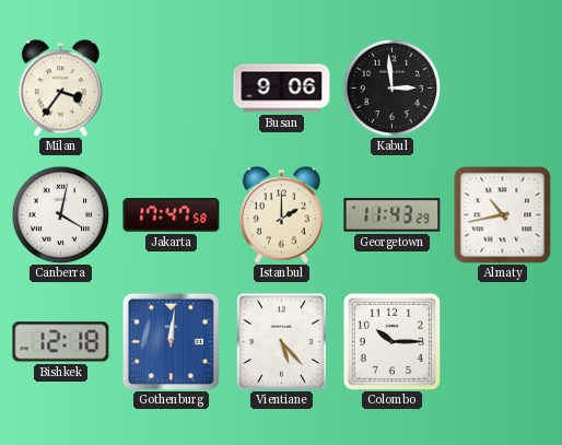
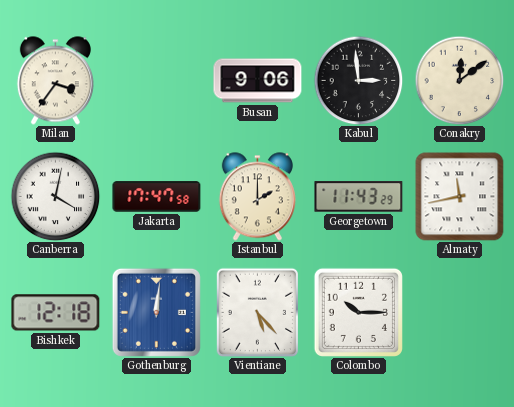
Conakry: none -> 12:09
Almaty: 10:43 -> 11:43
